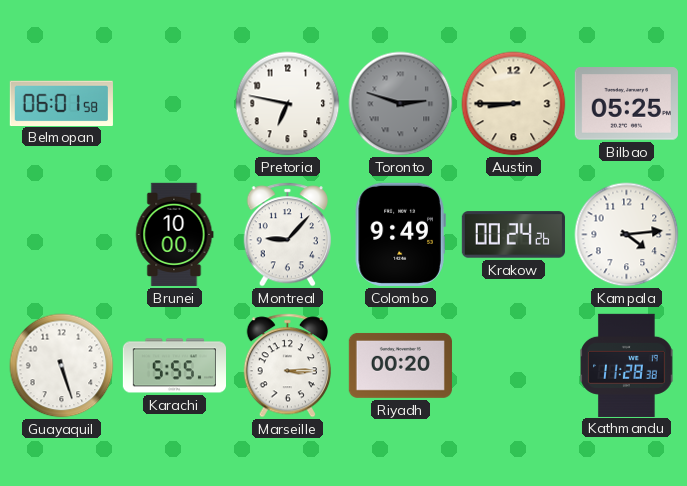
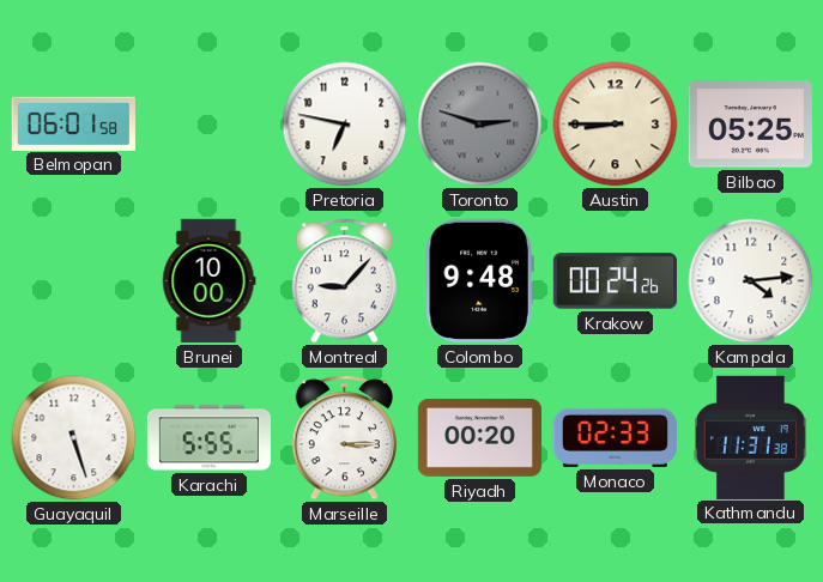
Colombo: 9:49 -> 9:48
Monaco: none -> 02:33
Kathmandu: 11:28 -> 11:31
